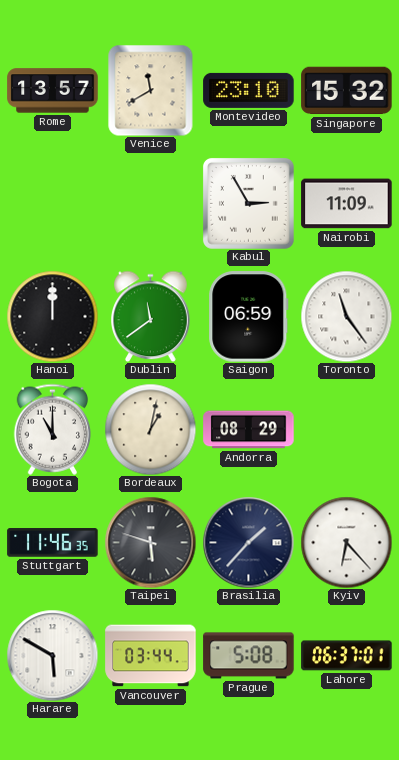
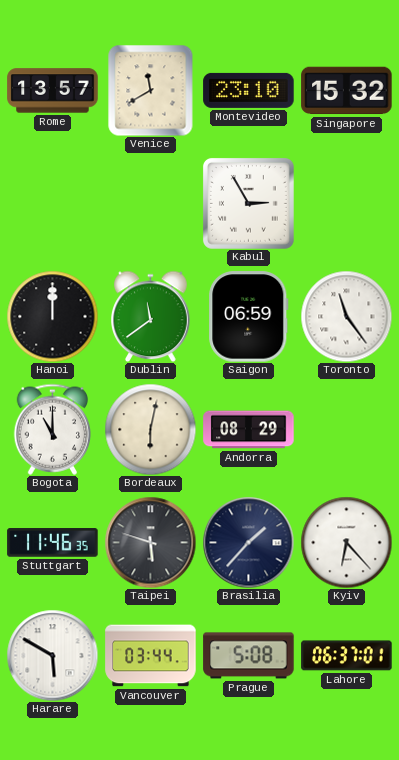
Nairobi: 11:09 -> none
Bordeaux: 1:02 -> 6:02
